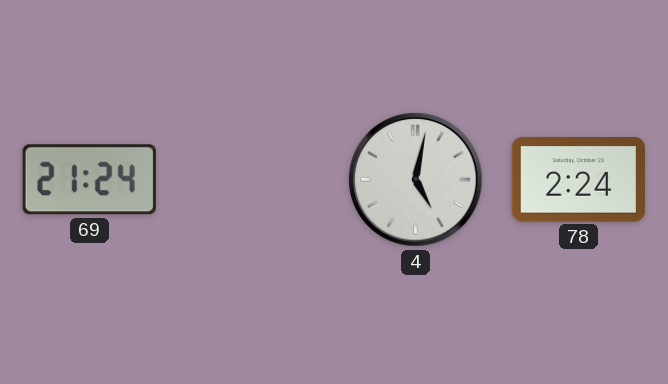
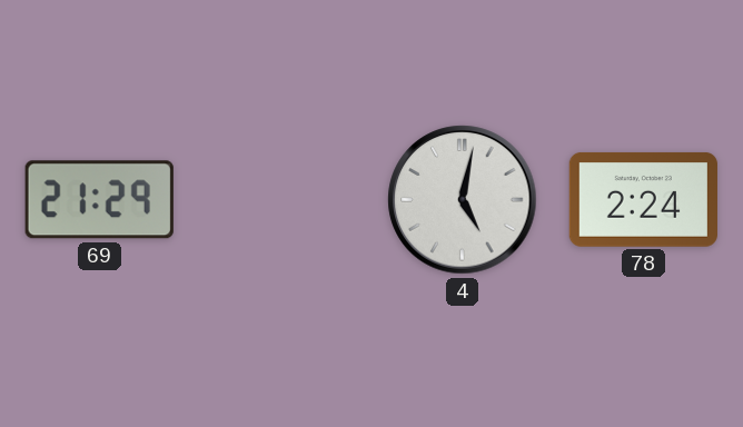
69: 21:24 -> 21:29
